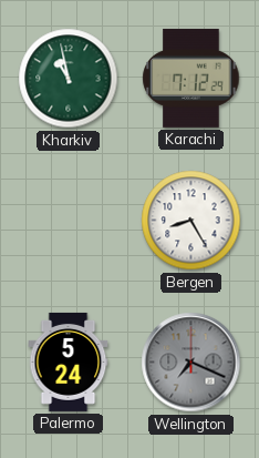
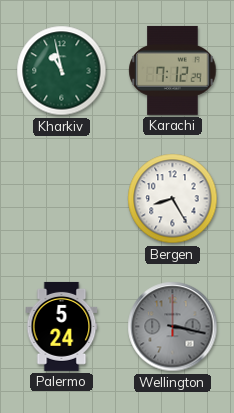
Wellington: 7:19 -> 3:17
